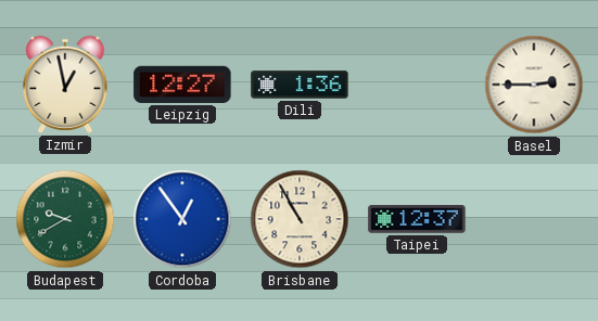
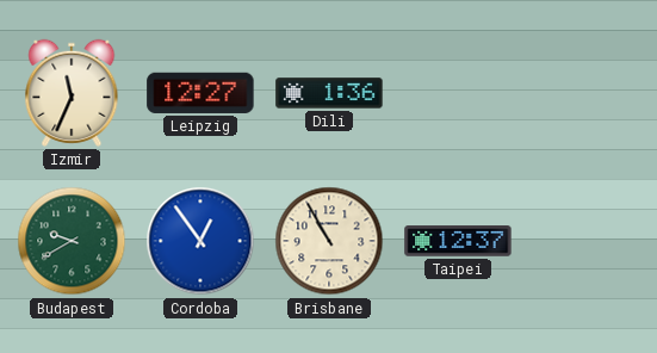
Izmir: 12:58 -> 11:34
Basel: 2:45 -> none
